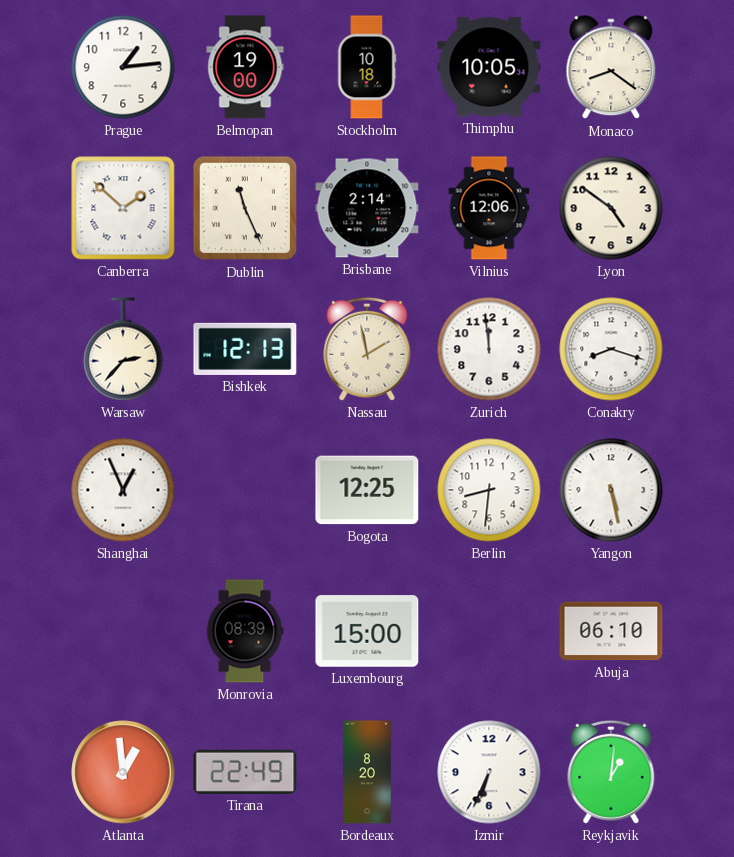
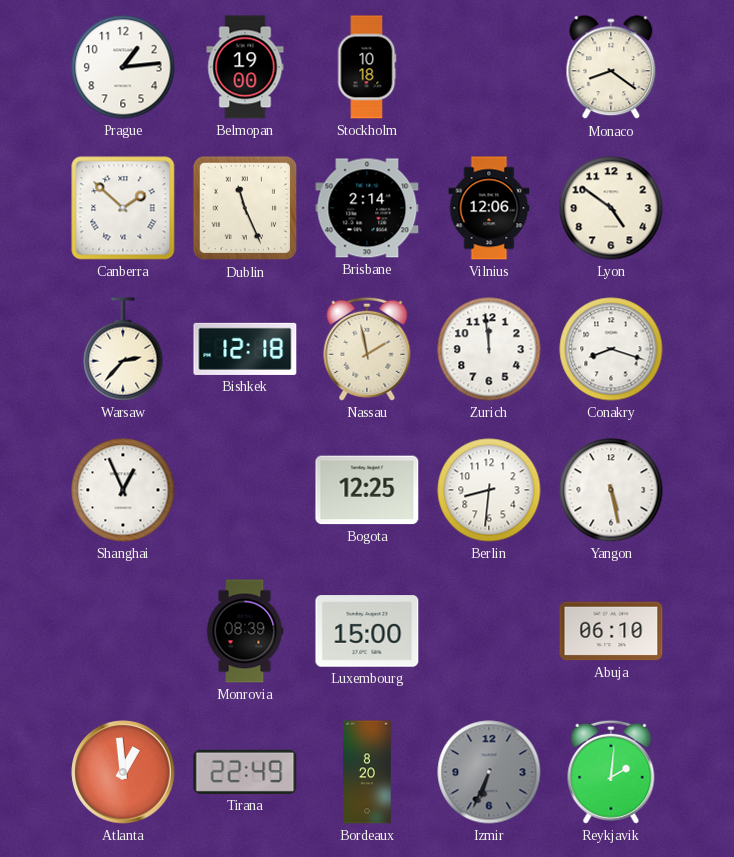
Thimphu: 10:05 -> none
Bishkek: 12:13 -> 12:18
Izmir dial: white -> grey
Reykjavik: 1:01 -> 2:01
